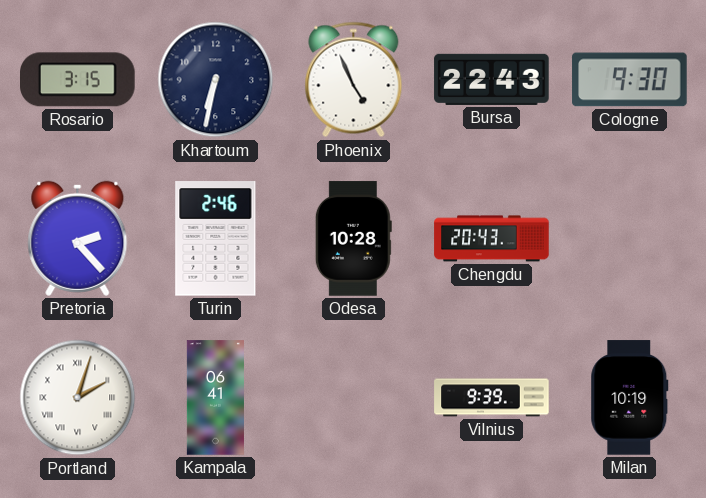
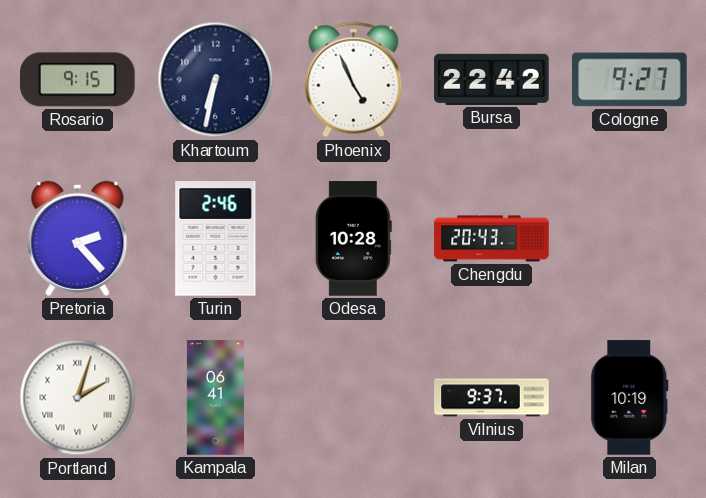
Rosario: 3:15 -> 9:15
Bursa: 22:43 -> 22:42
Cologne: 9:30 -> 9:27
Vilnius: 9:39 -> 9:37
